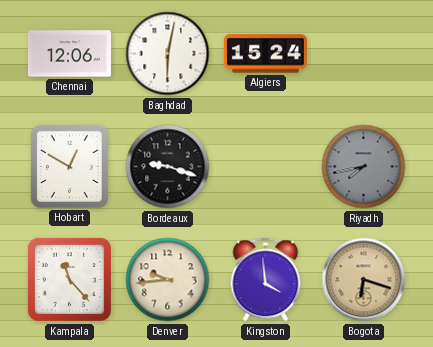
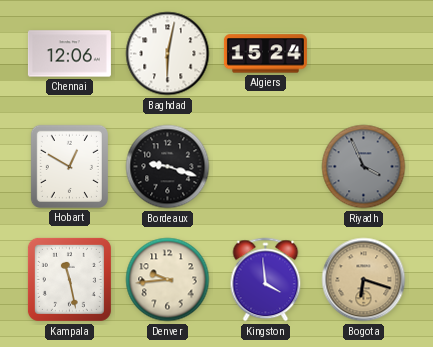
Riyadh: 7:43 -> 3:56
Kampala: 11:23 -> 11:28
